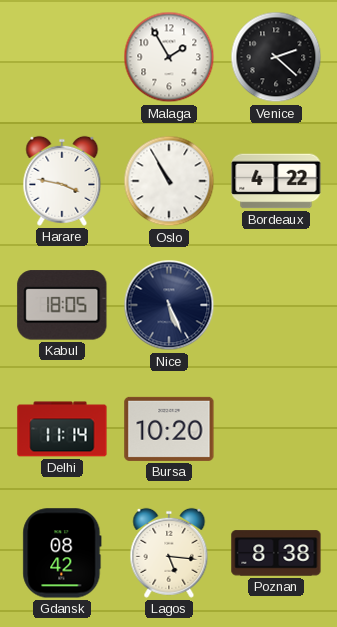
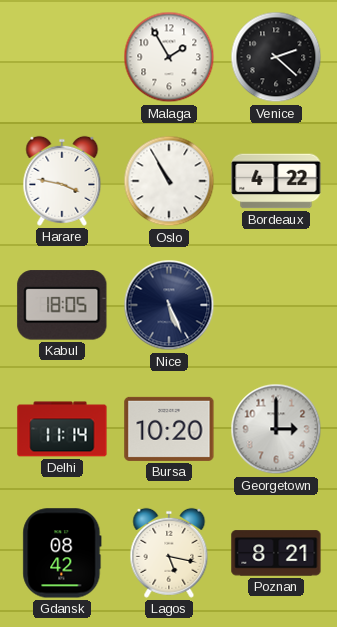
Georgetown: none -> 3:00
Lagos: 5:16 -> 5:17
Poznan: 8:38 -> 8:21
